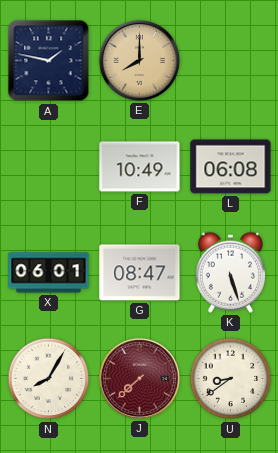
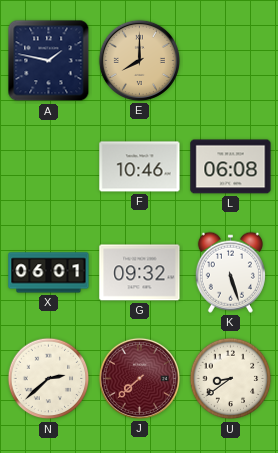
F: 10:49 -> 10:46
G: 08:47 -> 09:32
N: 8:05 -> 2:38
